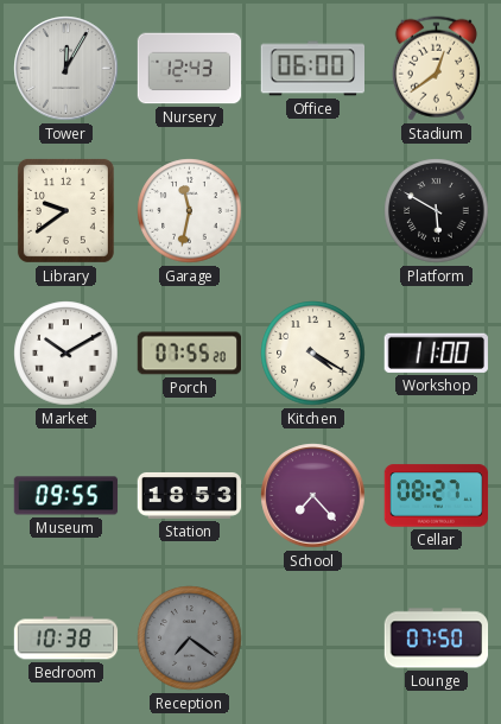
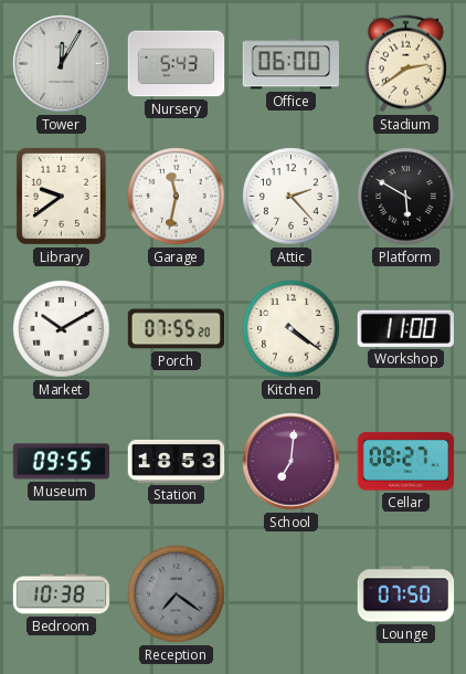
Nursery: 12:43 -> 5:43
Stadium: 12:39 -> 2:39
Attic: none -> 2:23
Kitchen: 4:20 -> 4:21
School: 7:23 -> 7:01
